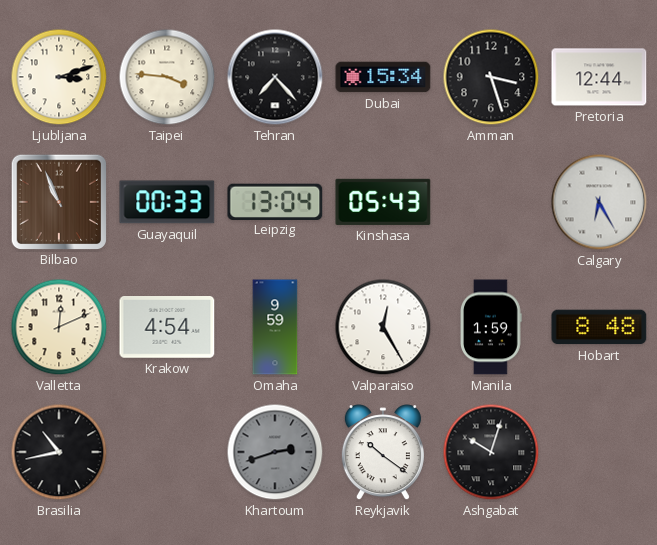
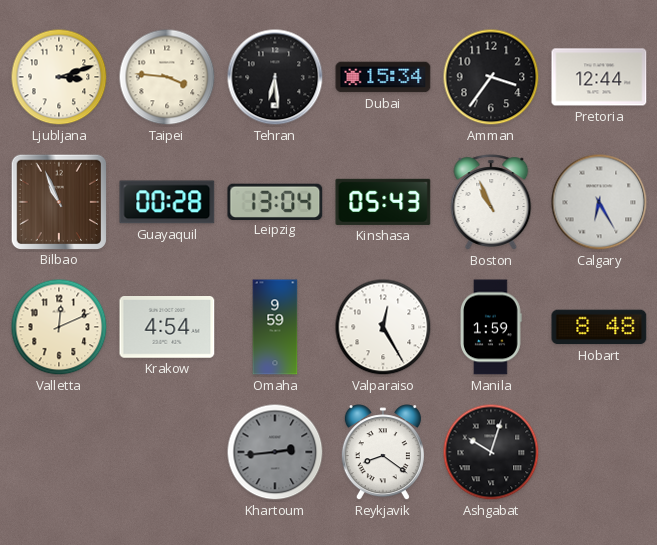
Tehran: 7:23 -> 6:29
Amman: 3:27 -> 3:36
Guayaquil: 00:33 -> 00:28
Boston: none -> 10:56
Brasilia: 10:43 -> none
Khartoum: 2:42 -> 2:44
Reykjavik: 10:21 -> 8:21
